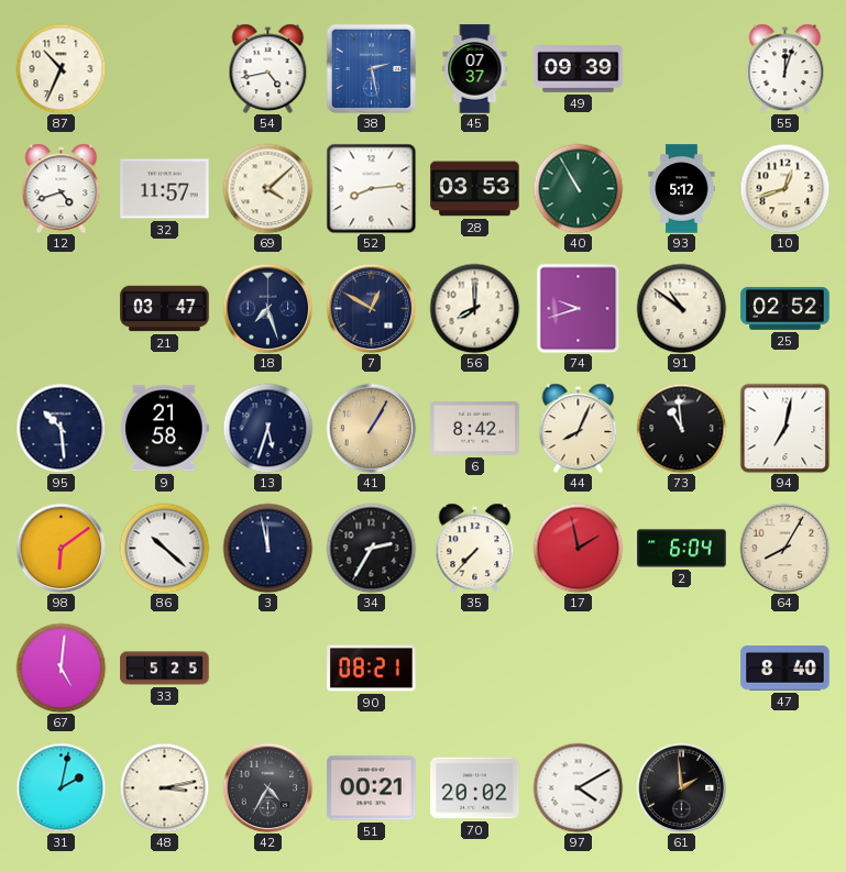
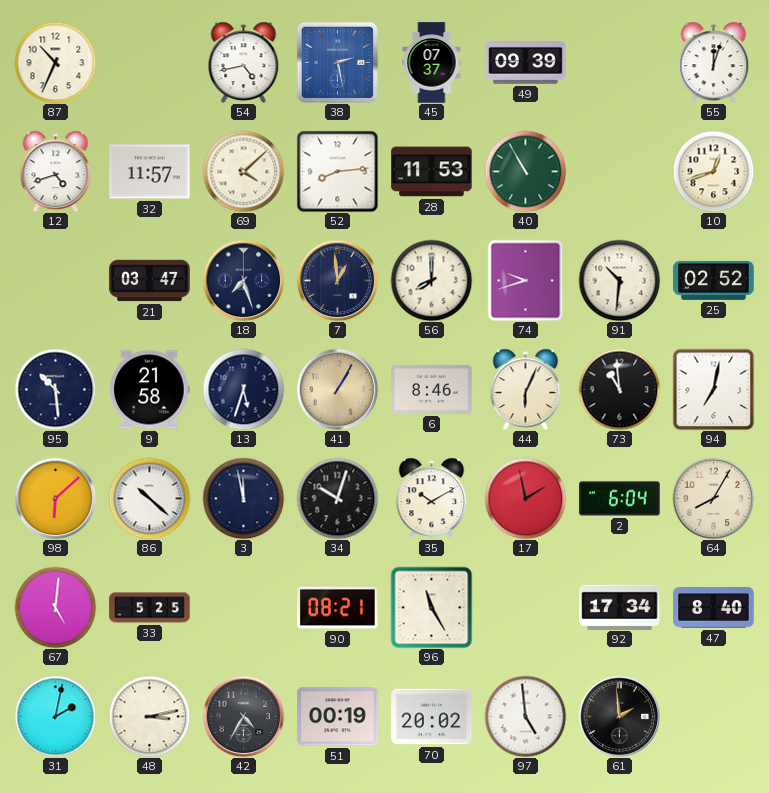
28: 03:53 -> 11:53
93: 5:12 -> none
7: 12:50 -> 12:59
91: 10:51 -> 10:31
6: 8:42 -> 8:46
44: 8:04 -> 6:04
98: 6:09 -> 6:08
34: 2:35 -> 10:03
35: 7:37 -> 10:10
96: none -> 11:25
92: none -> 17:34
51: 00:21 -> 00:19
97: 4:10 -> 4:59
